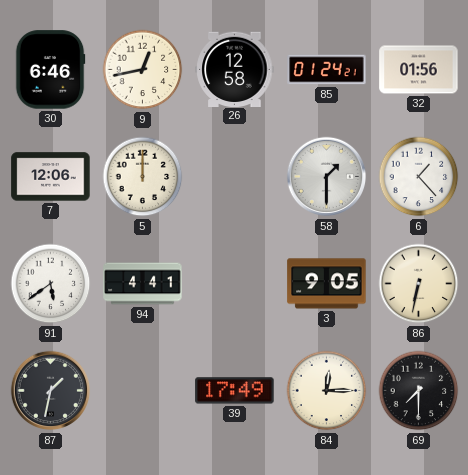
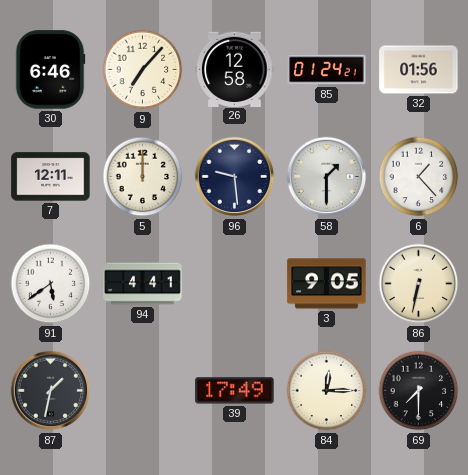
9: 12:43 -> 7:07
7: 12:06 -> 12:11
96: none -> 9:29
